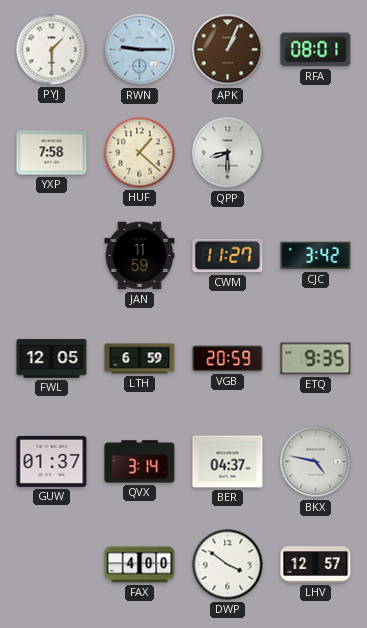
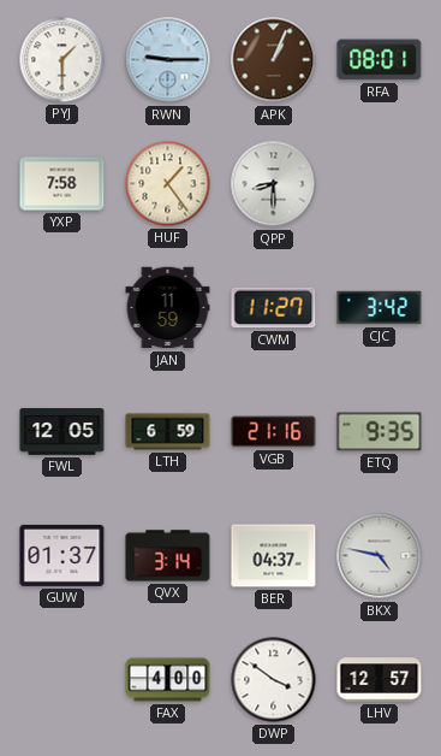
HUF: 1:22 -> 1:24
VGB: 20:59 -> 21:16
